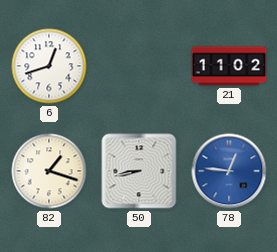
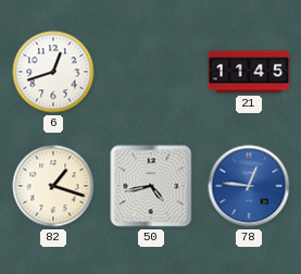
21: 11:02 -> 11:45
50: 8:43 -> 4:43
